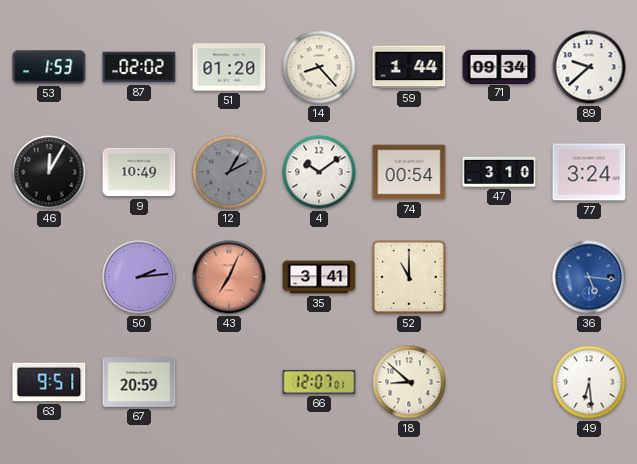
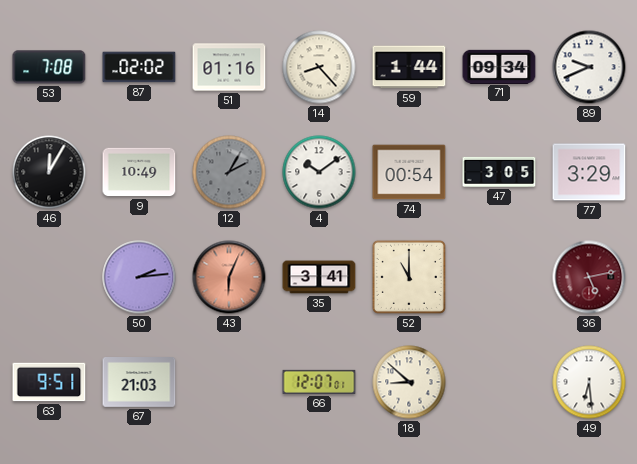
53: 1:53 -> 7:08
51: 01:20 -> 01:16
89: 9:38 -> 9:41
47: 3:10 -> 3:05
77: 3:24 -> 3:29
43: 7:04 -> 6:04
36: 5:16 -> 5:13
36 dial: blue -> burgundy
67: 20:59 -> 21:03
